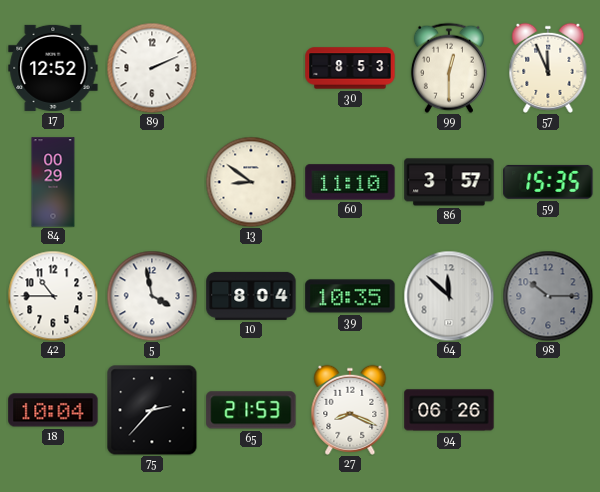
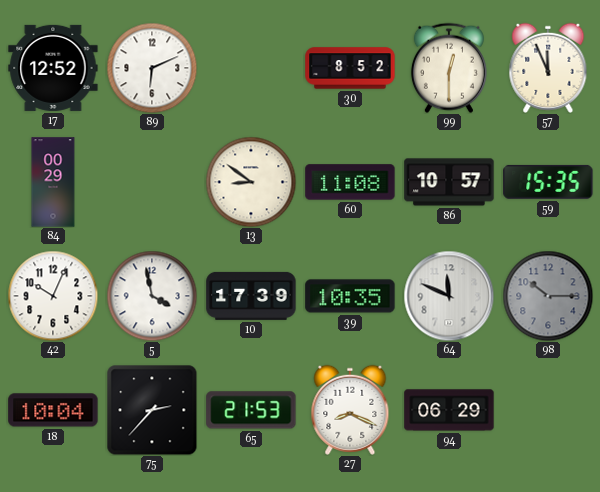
89: 2:11 -> 6:11
30: 8:53 -> 8:52
60: 11:10 -> 11:08
86: 3:57 -> 10:57
42: 10:45 -> 10:04
10: 8:04 -> 17:39
64: 11:52 -> 11:49
94: 06:26 -> 06:29
